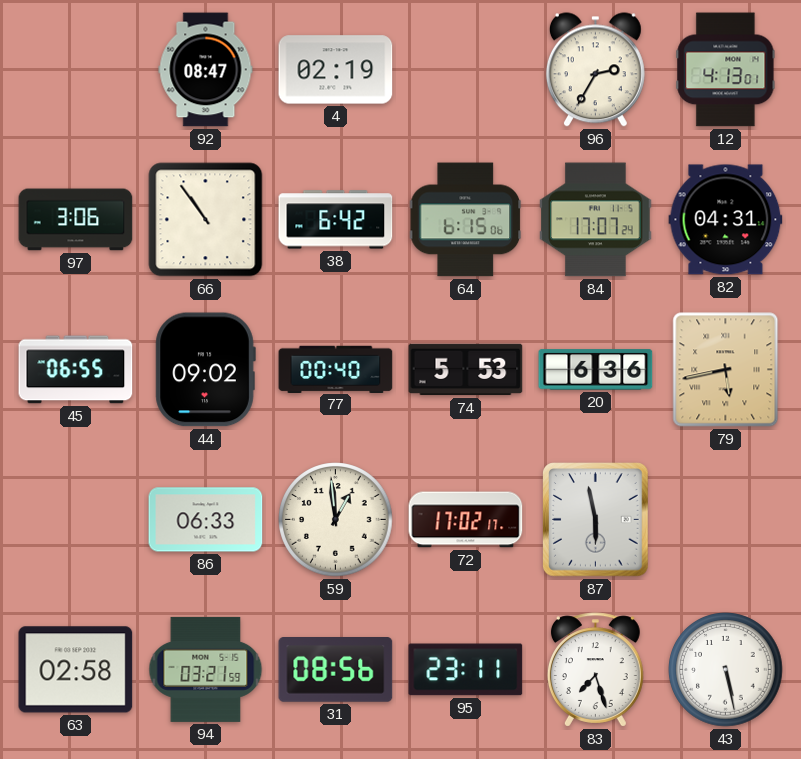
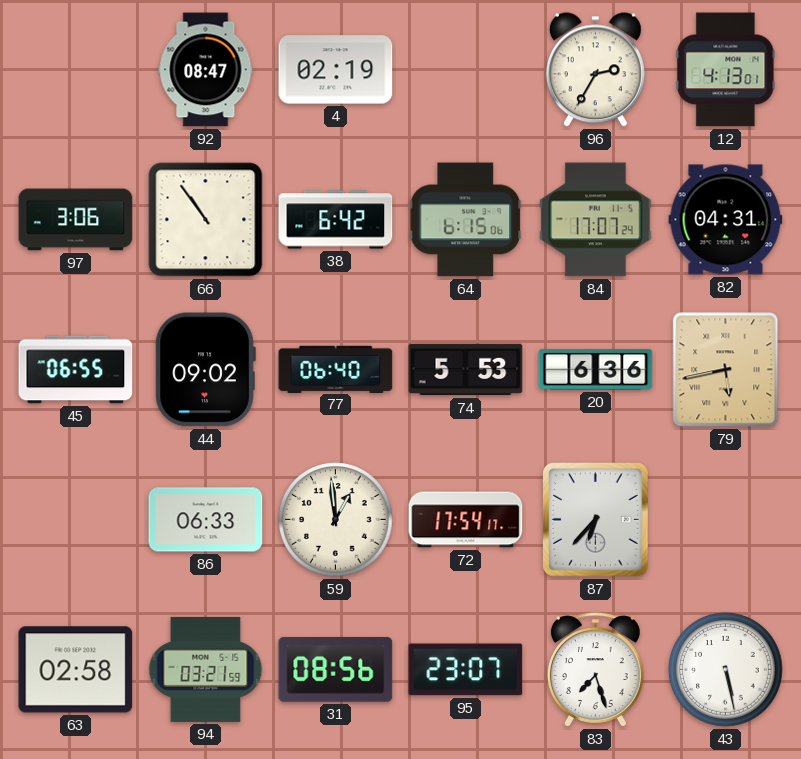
77: 00:40 -> 06:40
72: 17:02 -> 17:54
87: 5:58 -> 6:37
95: 23:11 -> 23:07
